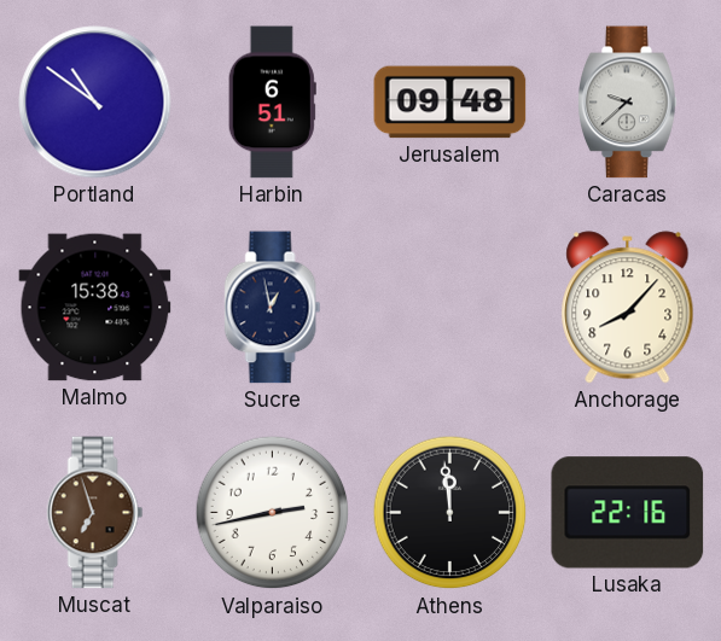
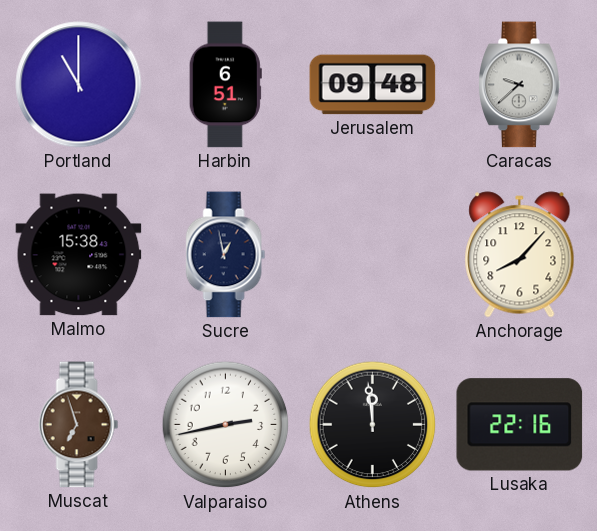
Portland: 10:51 -> 11:00
